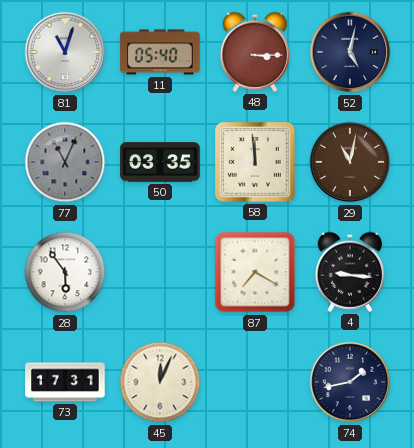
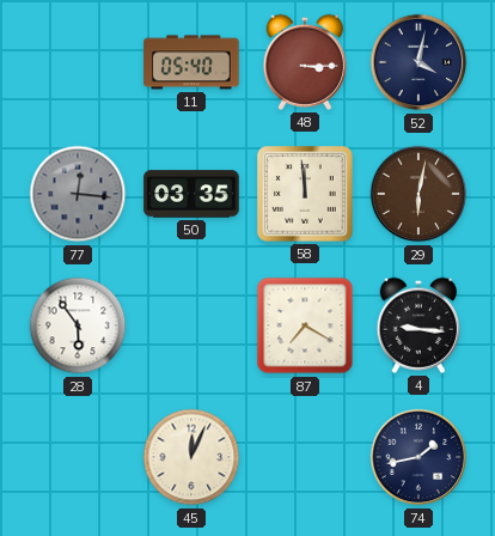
81: 11:03 -> none
52: 5:02 -> 4:02
77: 11:04 -> 12:16
29: 11:02 -> 6:02
73: 17:31 -> none
